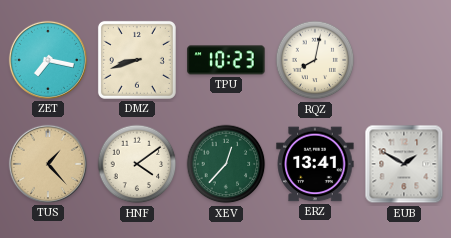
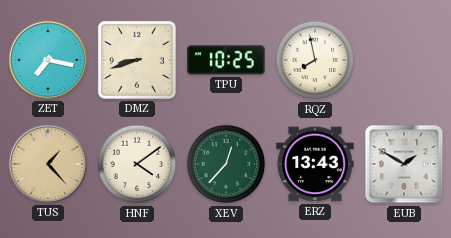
TPU: 10:23 -> 10:25
RQZ: 8:02 -> 7:58
ERZ: 13:41 -> 13:43
